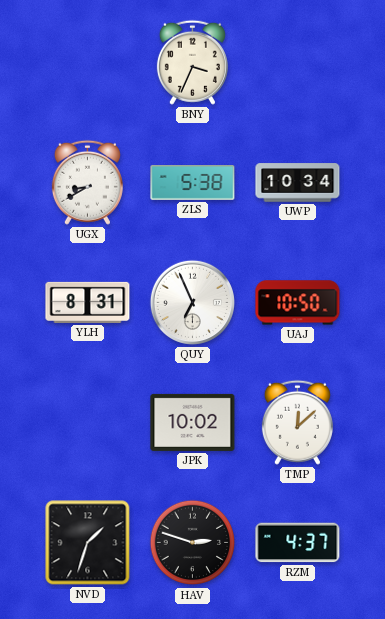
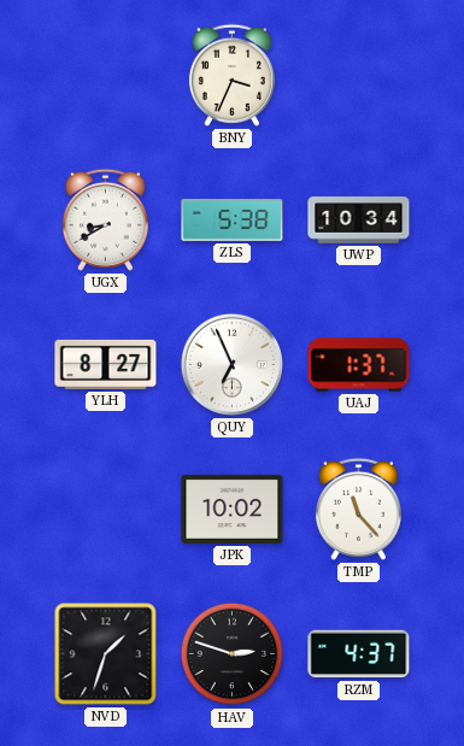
YLH: 8:31 -> 8:27
UAJ: 10:50 -> 1:37
TMP: 12:08 -> 11:23
